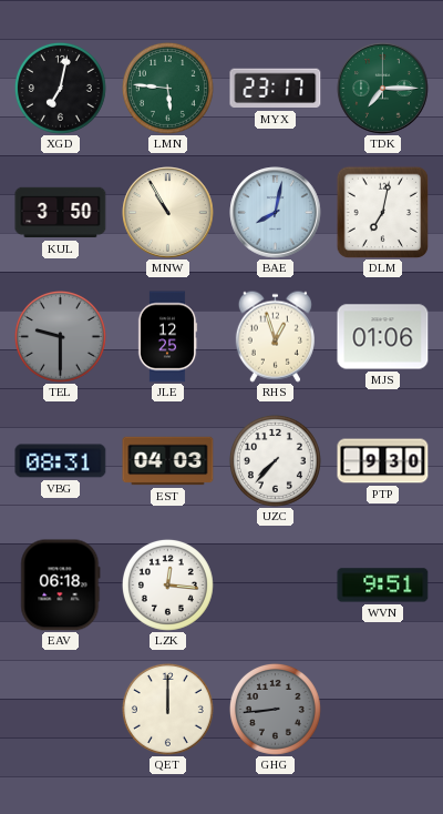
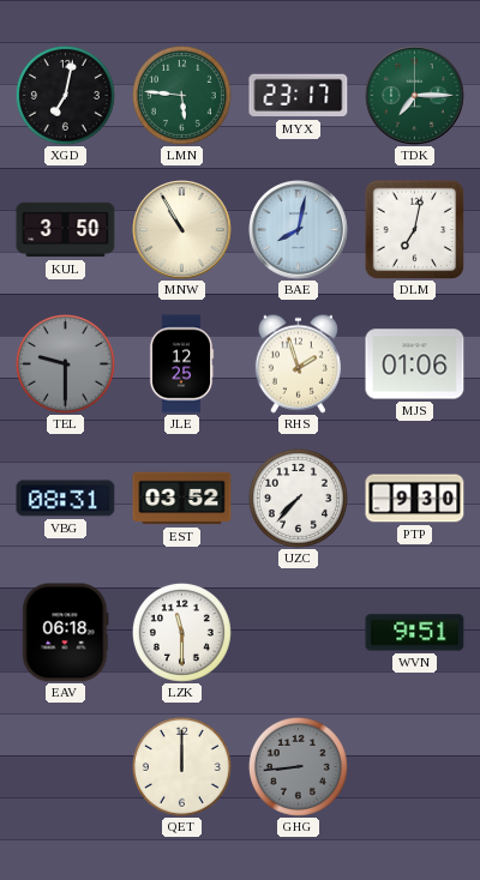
RHS: 12:57 -> 1:57
EST: 04:03 -> 03:52
LZK: 12:16 -> 11:30
